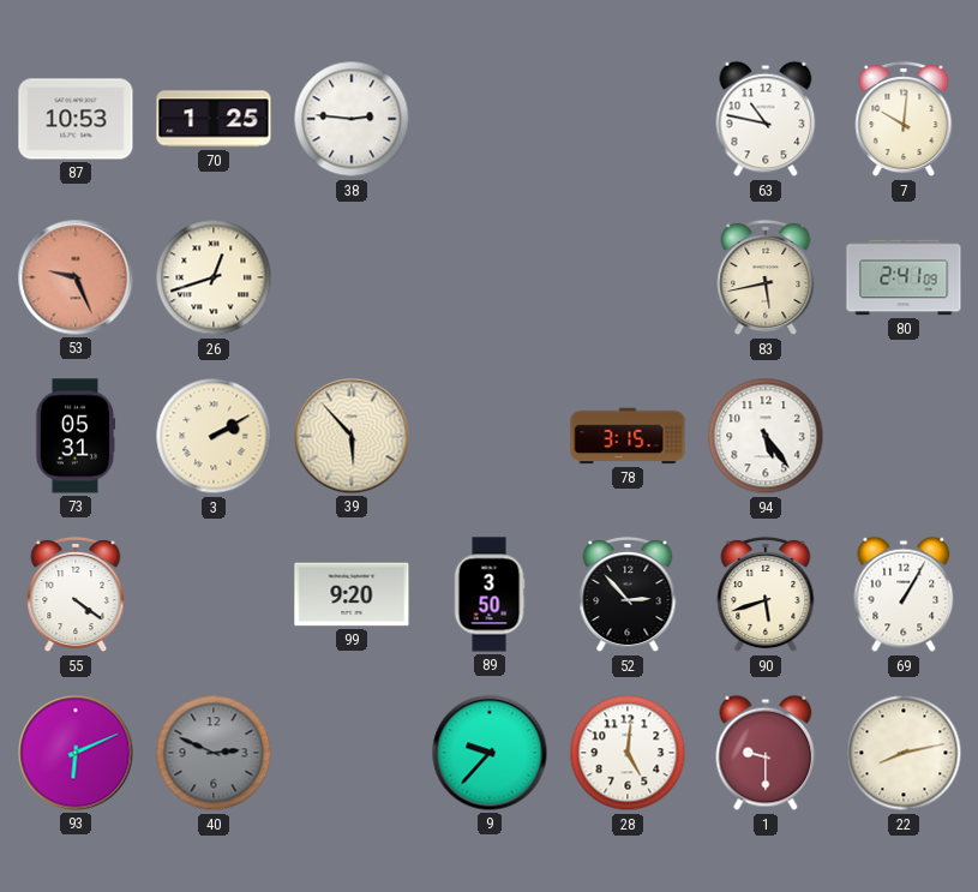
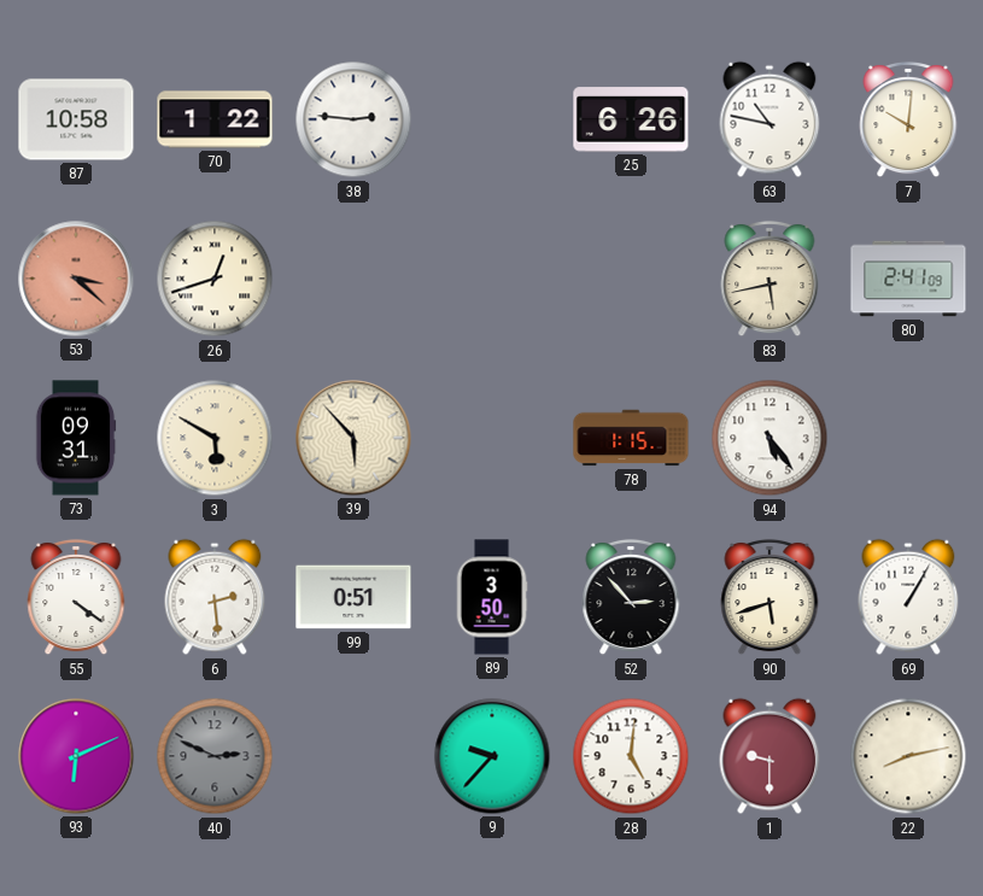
87: 10:53 -> 10:58
70: 1:25 -> 1:22
25: none -> 6:26
53: 9:26 -> 3:22
73: 05:31 -> 09:31
3: 2:10 -> 5:50
78: 3:15 -> 1:15
6: none -> 2:29
99: 9:20 -> 0:51
